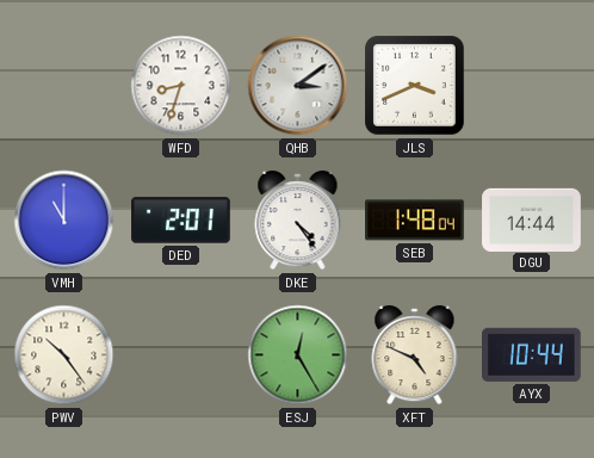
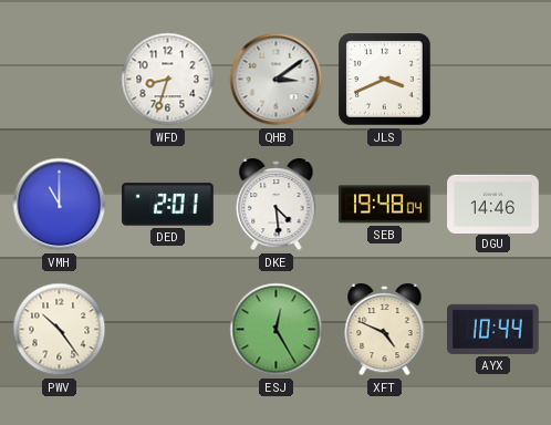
DKE: 4:24 -> 4:29
SEB: 1:48 -> 19:48
DGU: 14:44 -> 14:46
